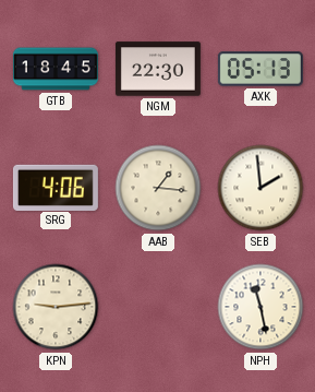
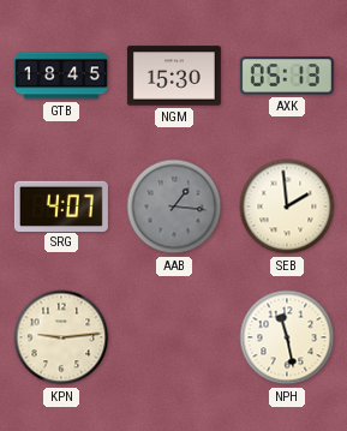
NGM: 22:30 -> 15:30
SRG: 4:06 -> 4:07
AAB dial: cream -> grey
